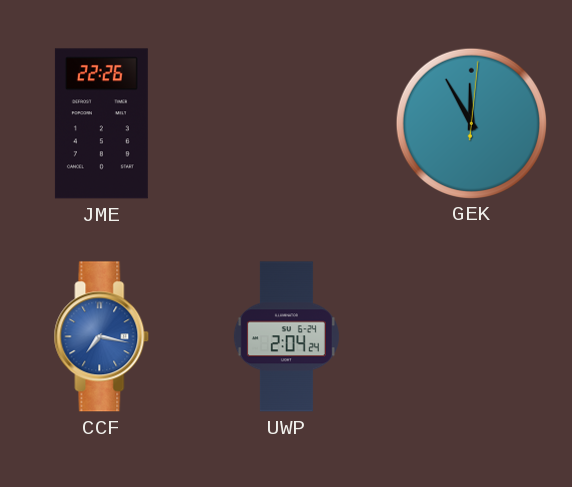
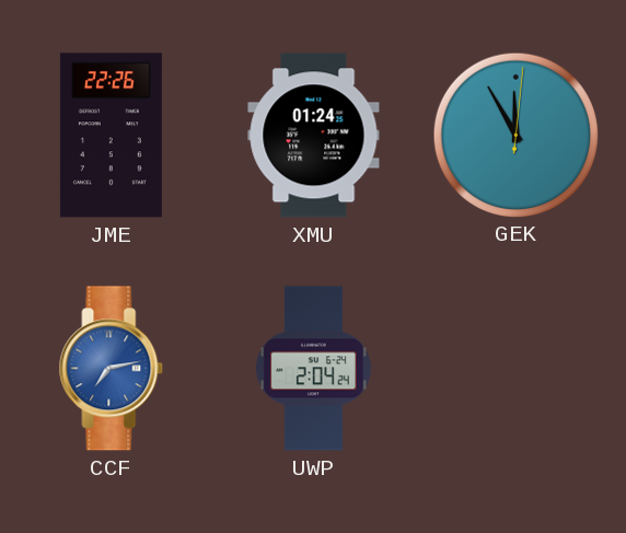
XMU: none -> 01:24
CCF: 7:17 -> 7:13
